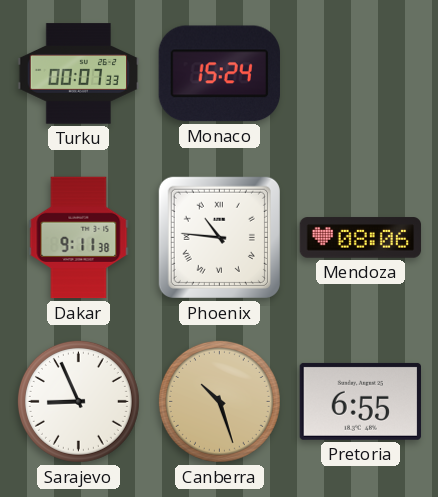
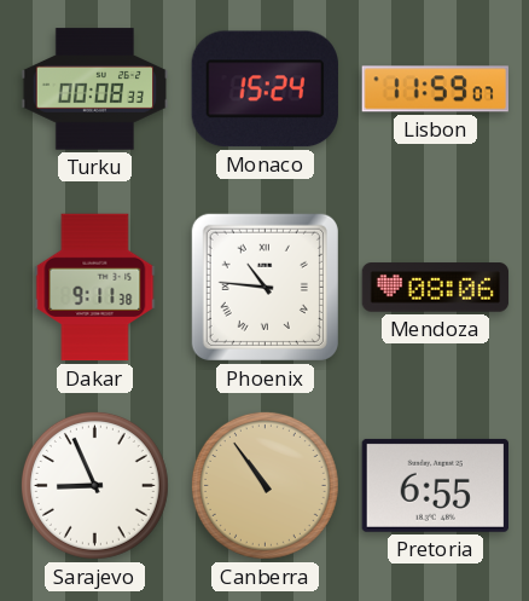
Turku: 00:07 -> 00:08
Lisbon: none -> 11:59
Canberra: 10:27 -> 10:54
